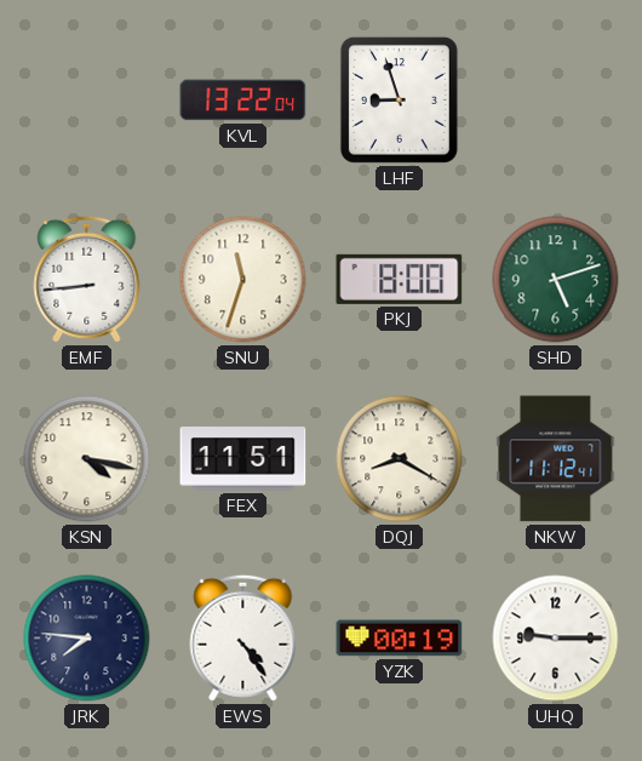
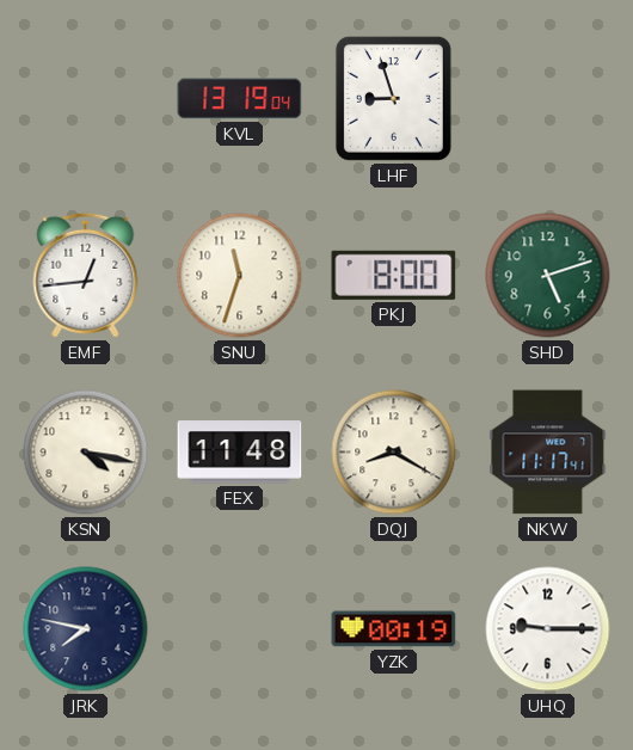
KVL: 13:22 -> 13:19
EMF: 8:44 -> 12:44
FEX: 11:51 -> 11:48
NKW: 11:12 -> 11:17
JRK: 7:46 -> 7:47
EWS: 4:24 -> none
